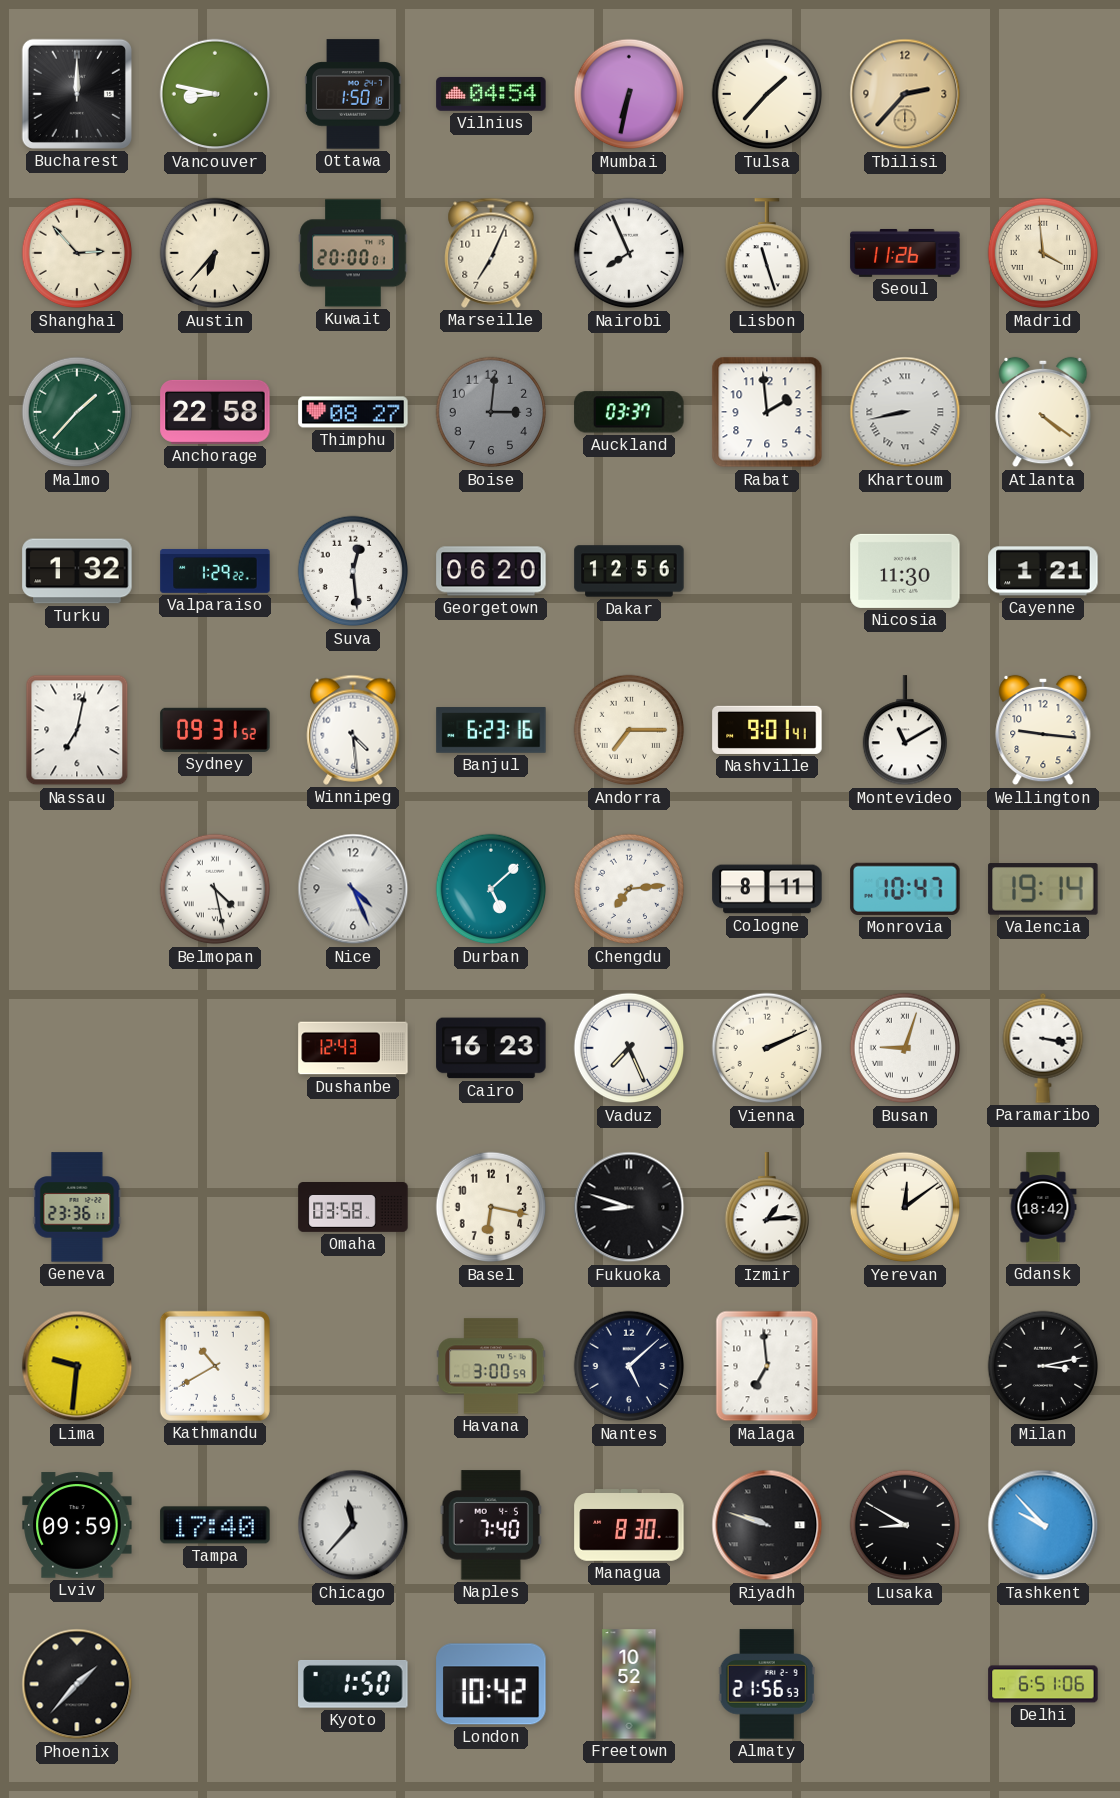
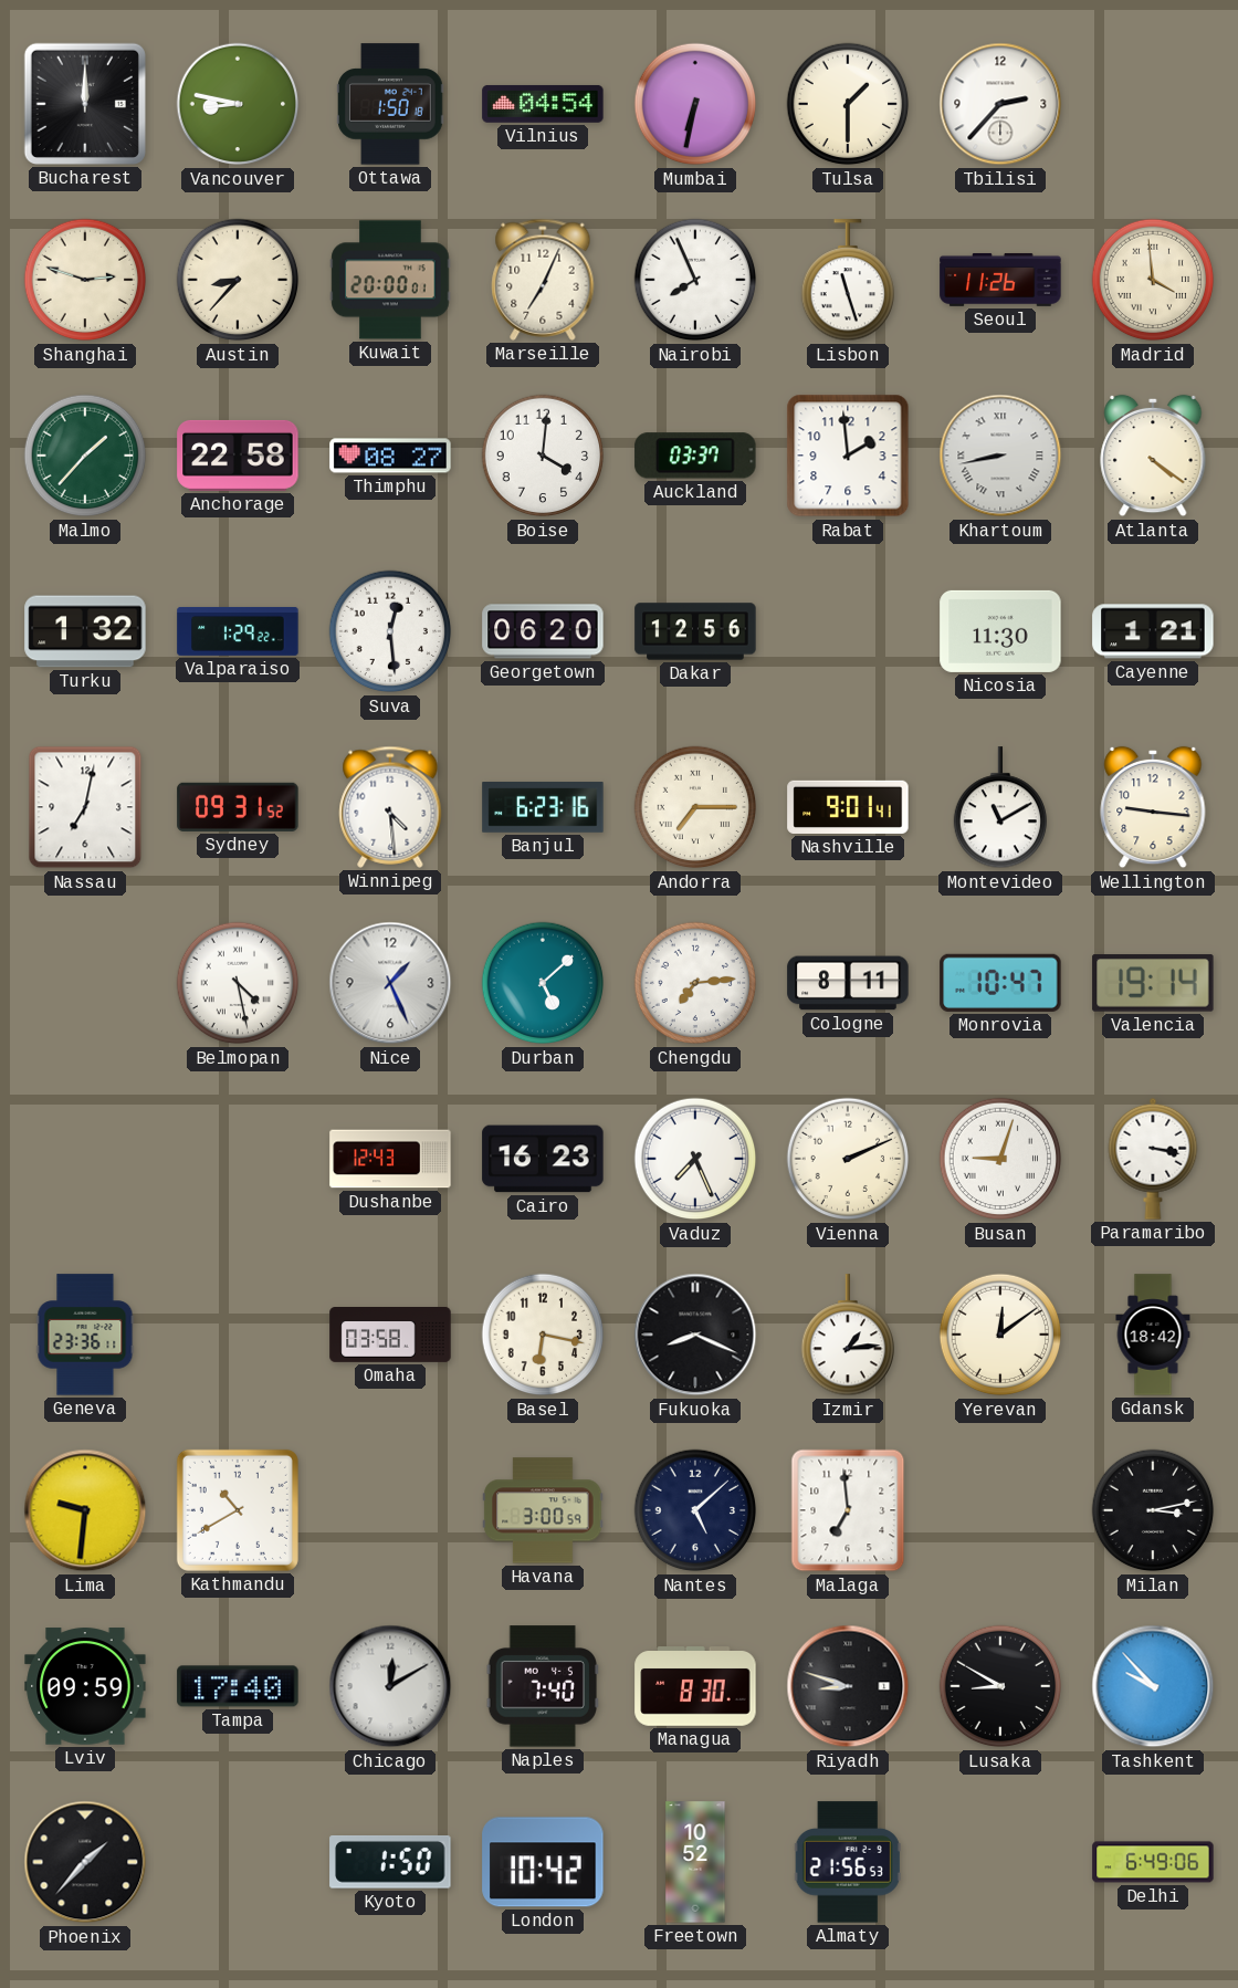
Tulsa: 1:37 -> 1:30
Tbilisi dial: champagne -> white
Shanghai: 2:53 -> 2:48
Austin: 6:37 -> 8:37
Boise: 3:01 -> 4:01
Boise dial: grey -> white
Nice: 4:26 -> 1:26
Fukuoka: 8:48 -> 8:19
Chicago: 11:37 -> 12:10
Riyadh: 9:48 -> 8:48
Delhi: 6:51 -> 6:49
